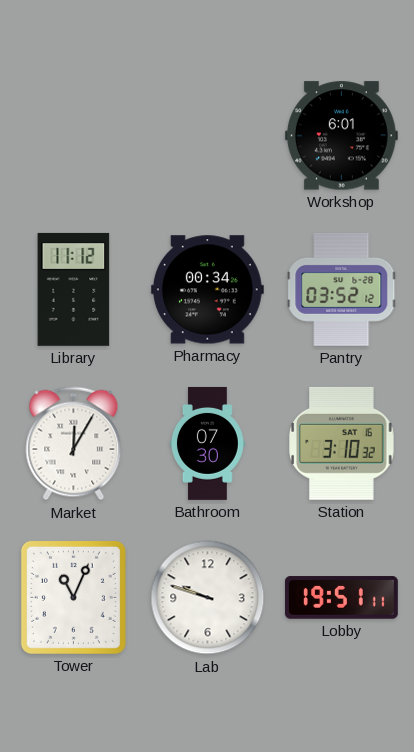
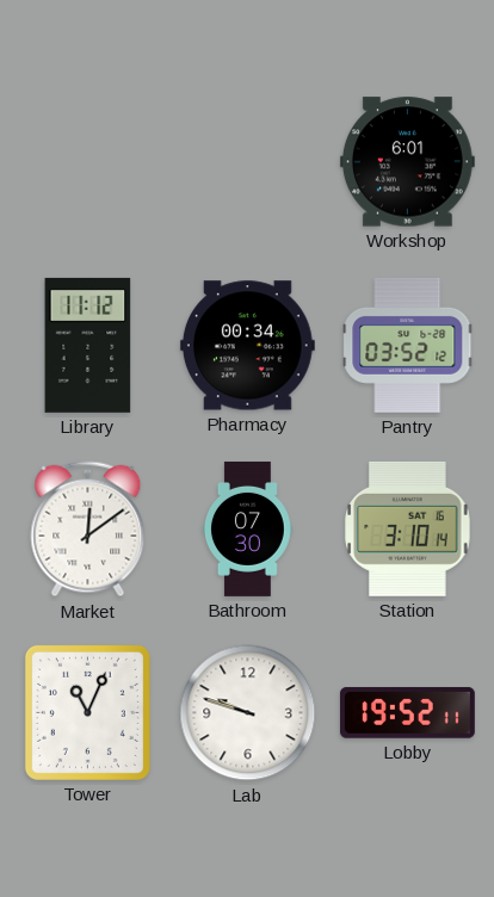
Market: 12:05 -> 12:09
Station: 3:10:32 -> 3:10:14
Lobby: 19:51 -> 19:52
